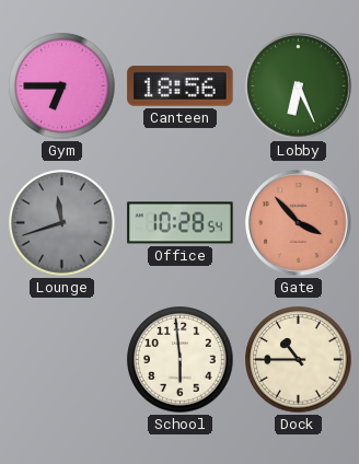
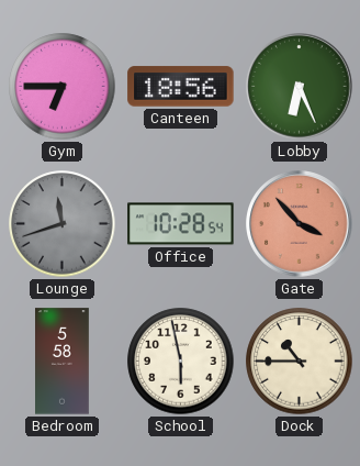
Bedroom: none -> 5:58
School: 5:59 -> 5:58
